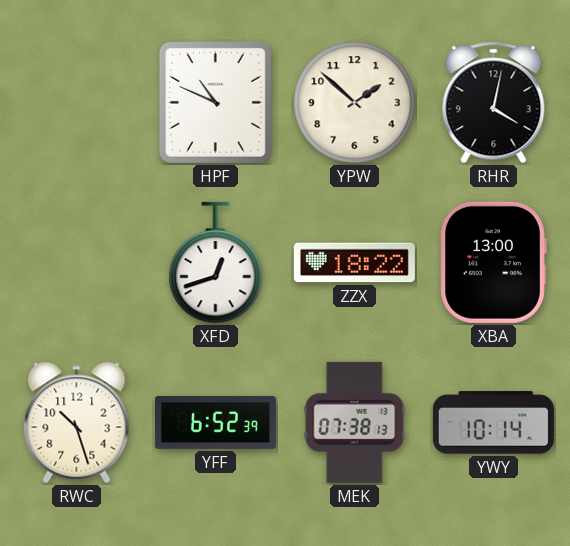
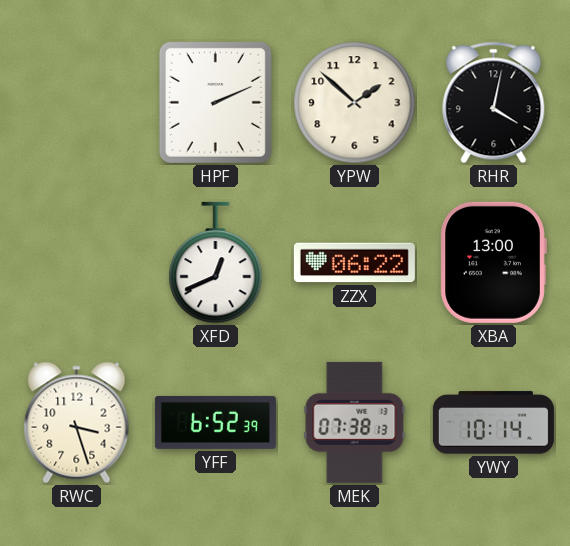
HPF: 10:49 -> 2:11
XFD: 12:42 -> 12:41
ZZX: 18:22 -> 06:22
RWC: 10:27 -> 3:27
